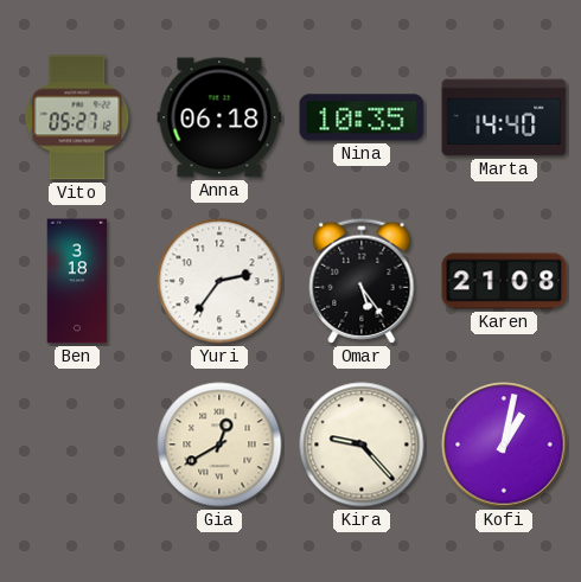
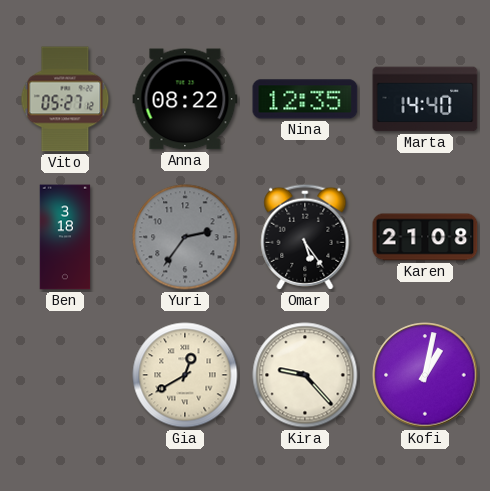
Anna: 06:18 -> 08:22
Nina: 10:35 -> 12:35
Yuri dial: white -> grey
